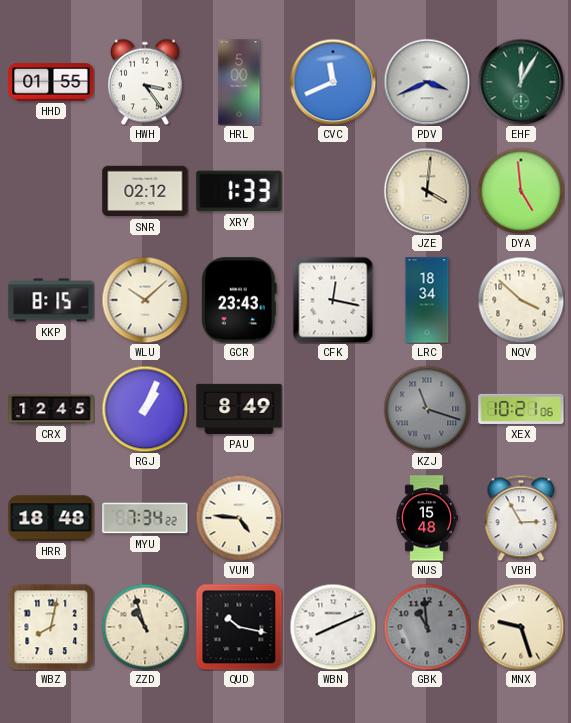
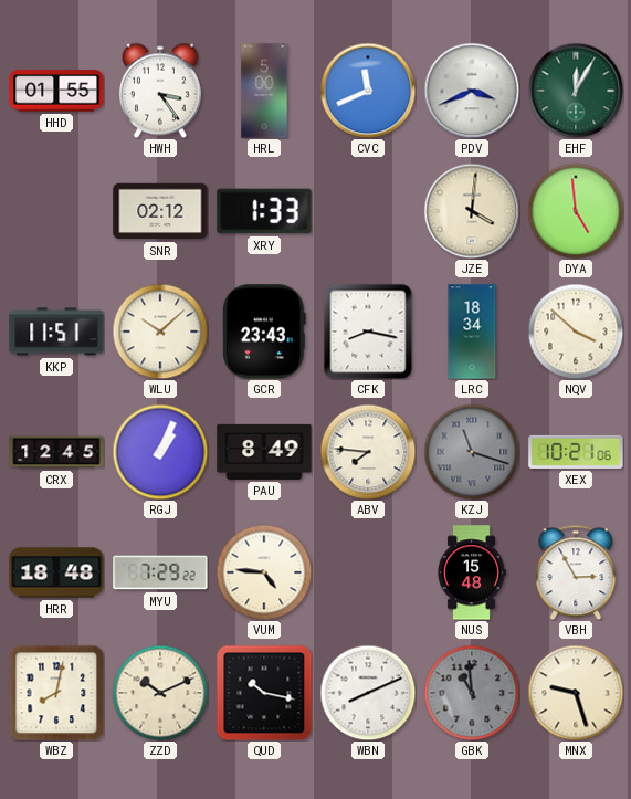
KKP: 8:15 -> 11:51
CFK: 12:17 -> 8:17
ABV: none -> 7:46
MYU: 7:34 -> 7:29
ZZD: 10:57 -> 10:11
